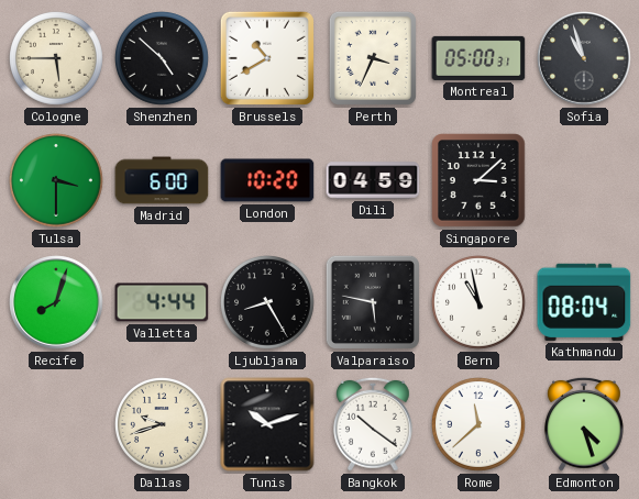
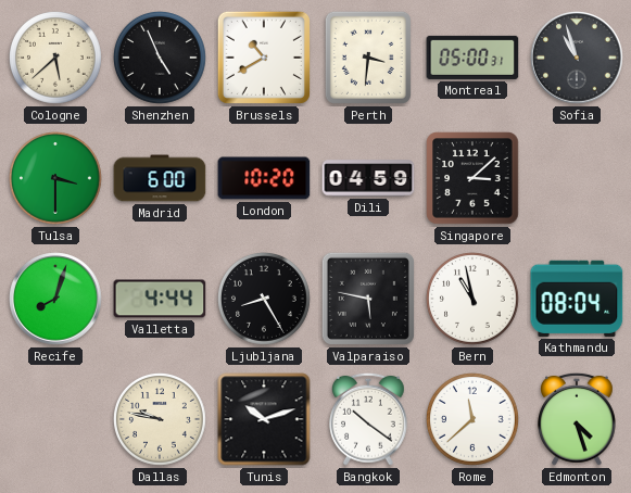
Cologne: 5:45 -> 5:38
Shenzhen: 4:52 -> 4:56
Perth: 3:34 -> 3:31
Dallas: 9:42 -> 9:47
